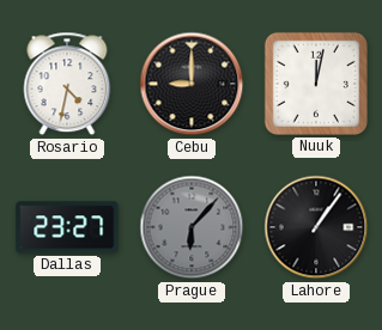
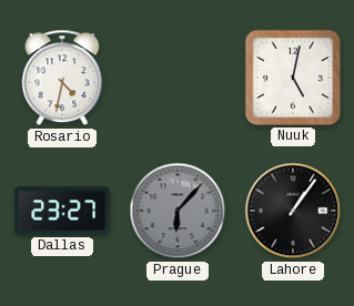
Cebu: 9:00 -> none
Nuuk: 12:02 -> 5:02
